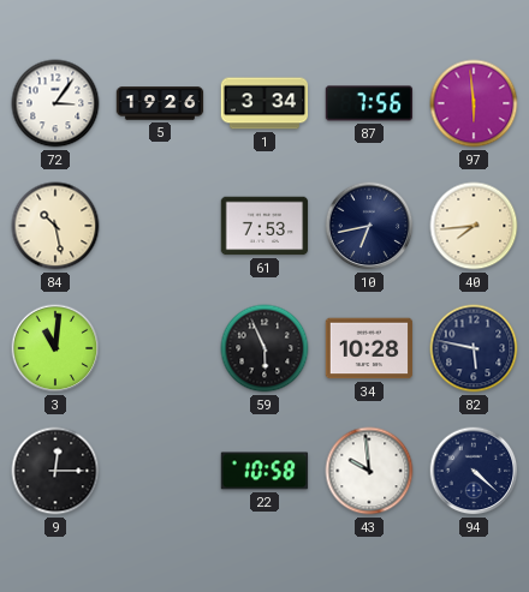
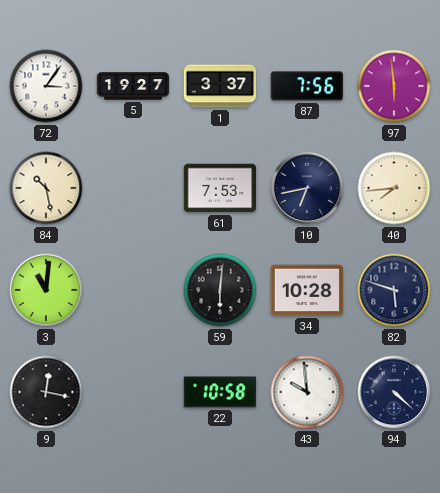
5: 19:26 -> 19:27
1: 3:34 -> 3:37
59: 5:56 -> 6:01
82: 5:47 -> 5:48
9: 12:15 -> 12:17
